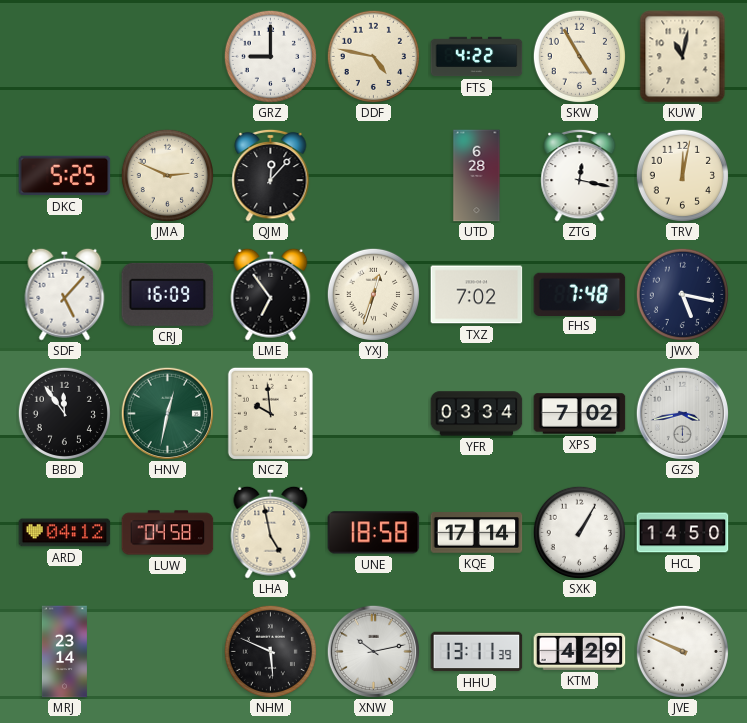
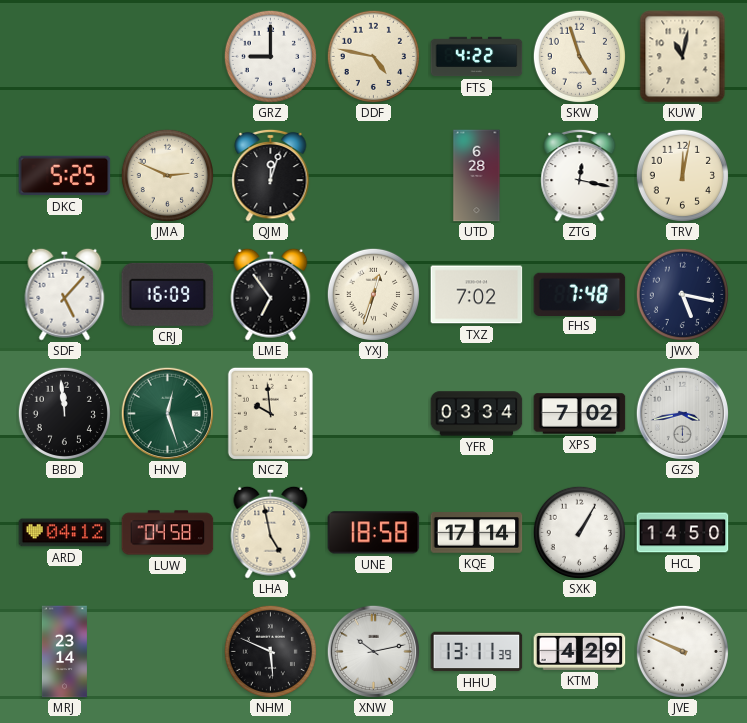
SKW: 4:55 -> 4:57
QJM: 12:07 -> 12:03
BBD: 11:54 -> 11:59
HNV: 12:32 -> 12:27
